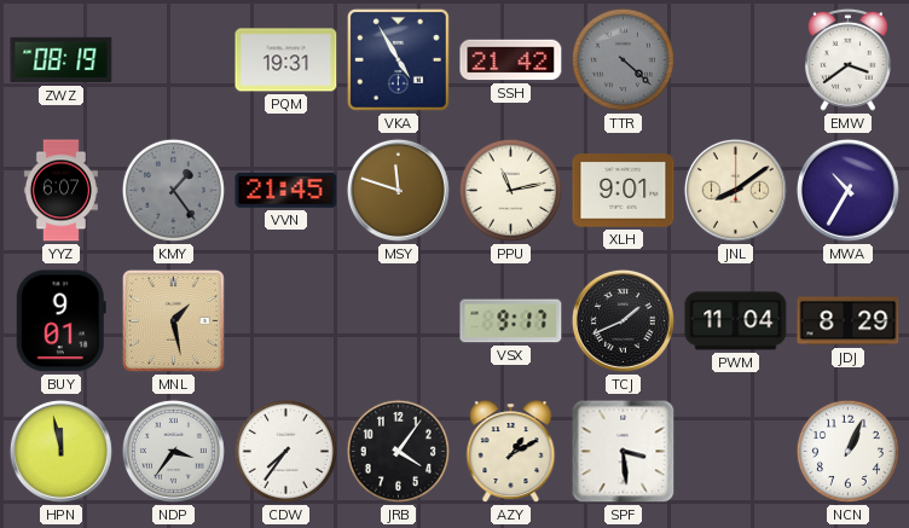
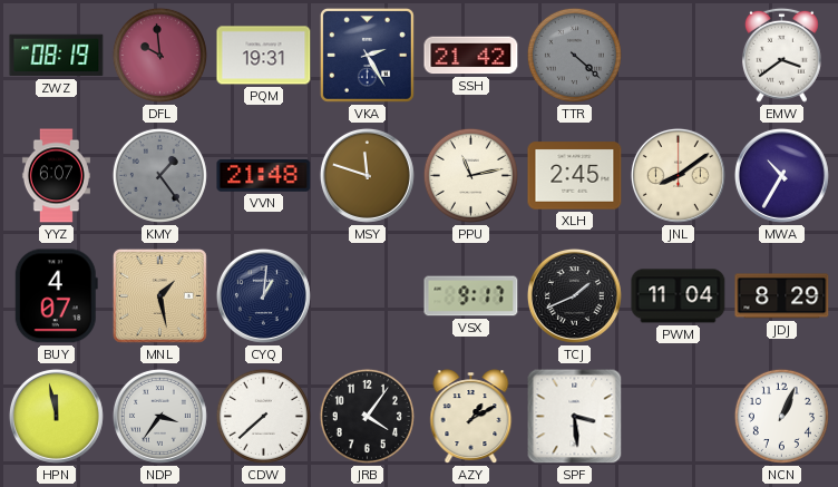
DFL: none -> 9:59
VKA: 4:55 -> 2:25
VVN: 21:45 -> 21:48
XLH: 9:01 -> 2:45
BUY: 9:01 -> 4:07
CYQ: none -> 1:01
CDW: 7:36 -> 7:38
